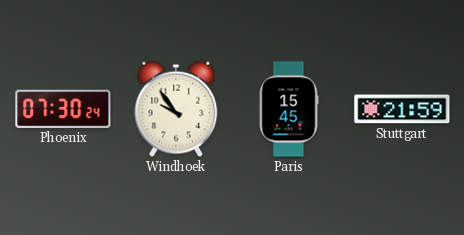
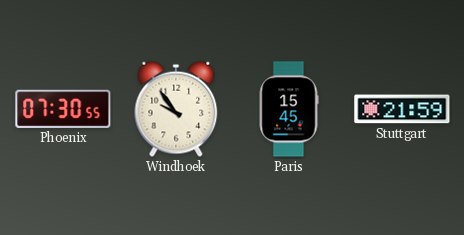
Phoenix: 07:30:24 -> 07:30:55
